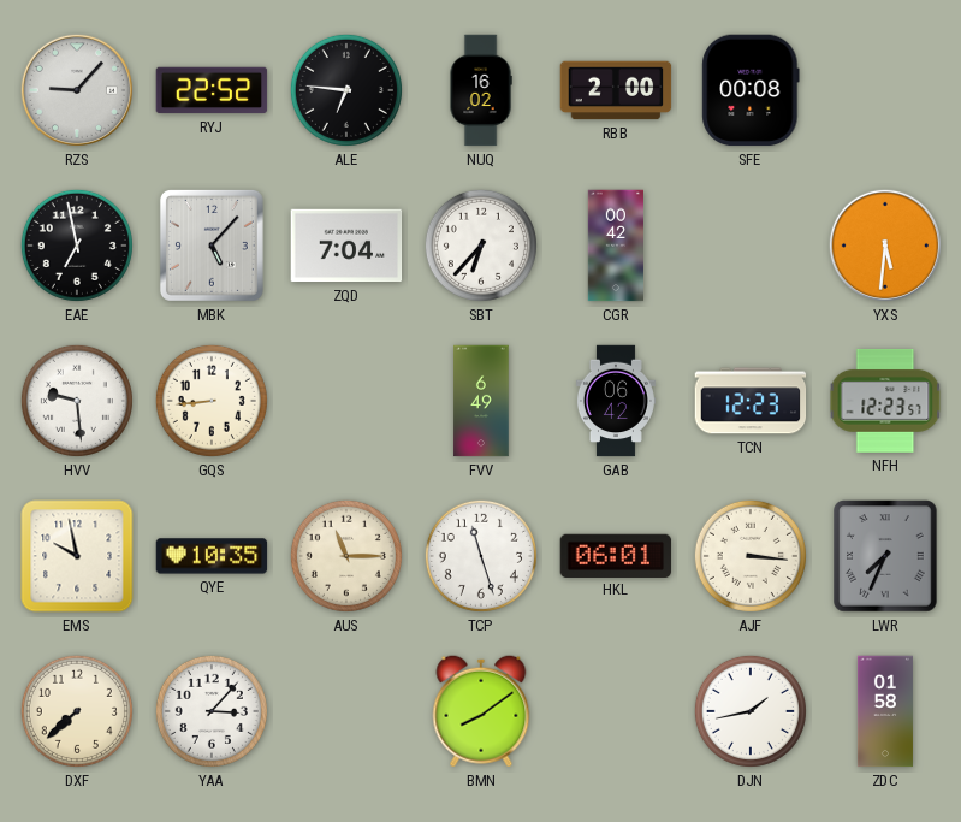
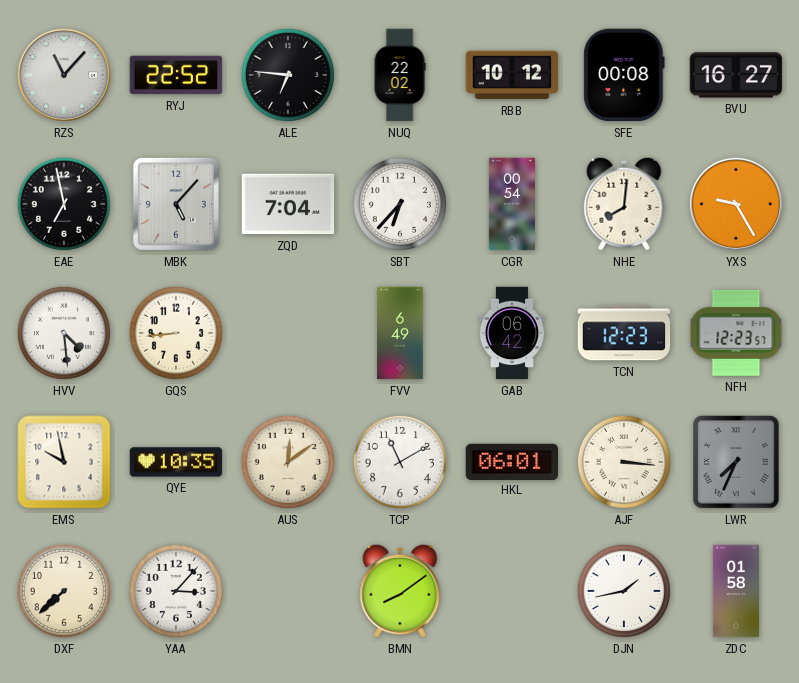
RZS: 9:07 -> 11:07
NUQ: 16:02 -> 22:02
RBB: 2:00 -> 10:12
BVU: none -> 16:27
CGR: 00:42 -> 00:54
NHE: none -> 8:01
YXS: 5:31 -> 9:25
HVV: 9:29 -> 4:29
AUS: 11:15 -> 12:09
TCP: 11:27 -> 11:10
